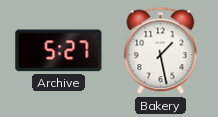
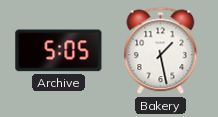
Archive: 5:27 -> 5:05
